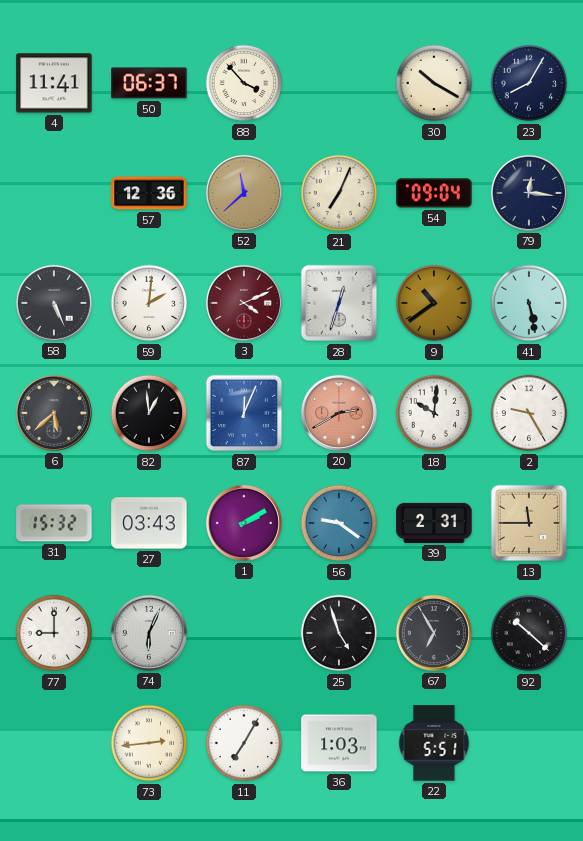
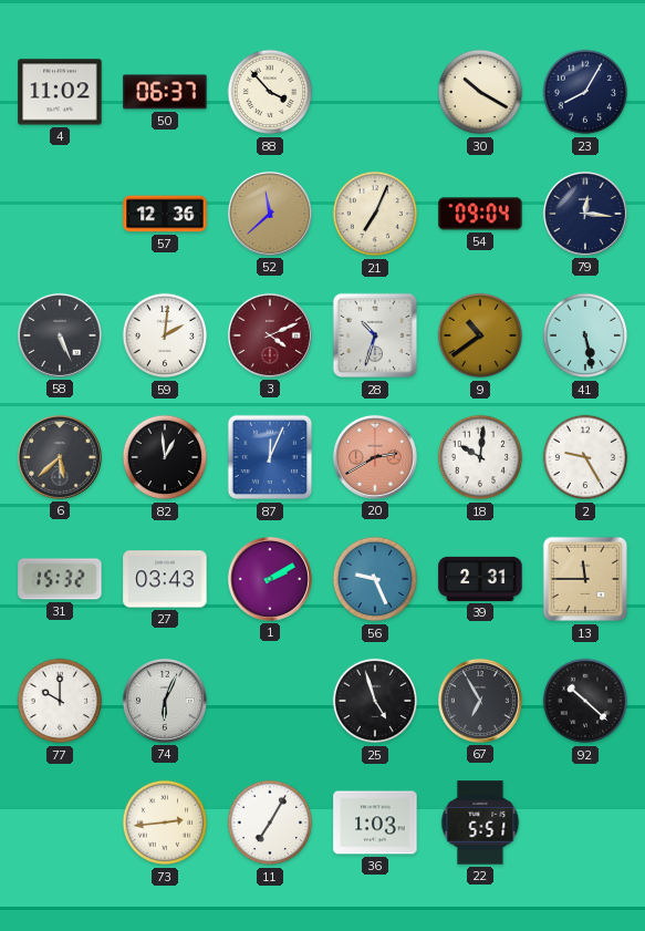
4: 11:41 -> 11:02
28: 12:33 -> 10:33
56: 9:21 -> 9:26
77: 9:00 -> 10:00
